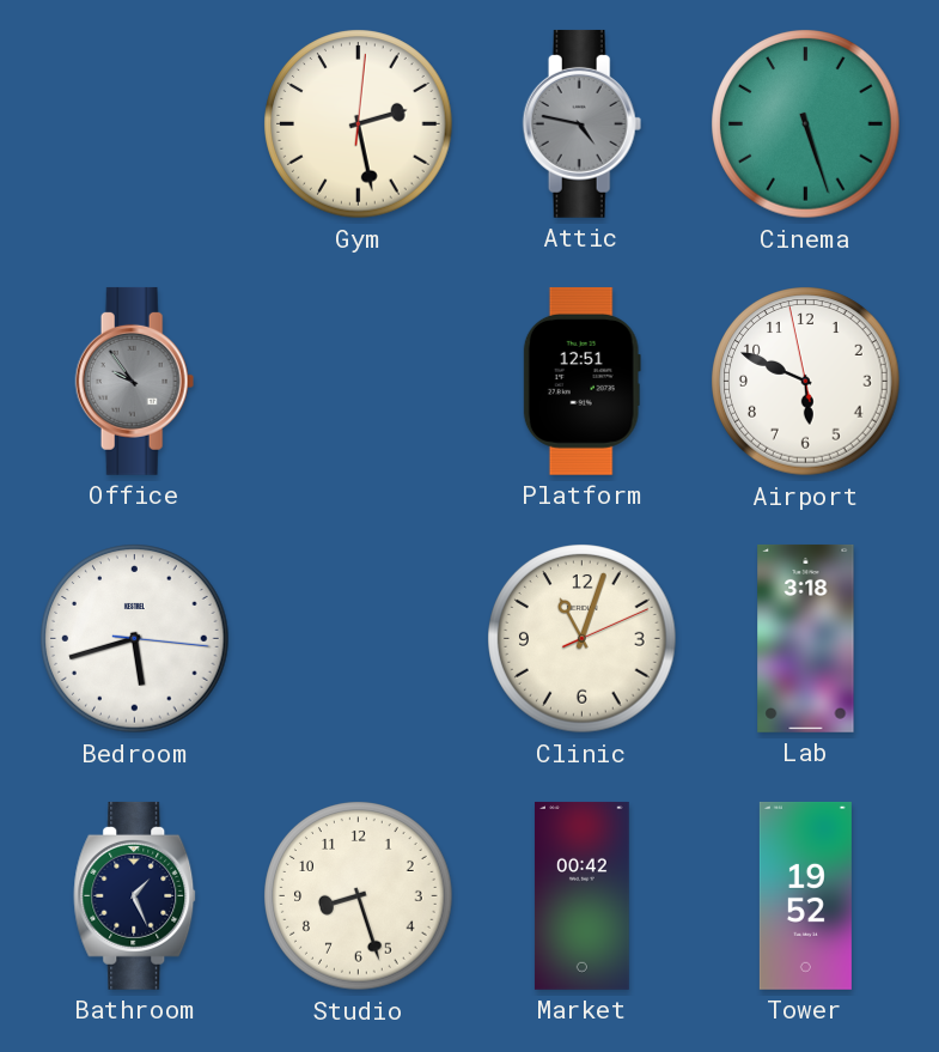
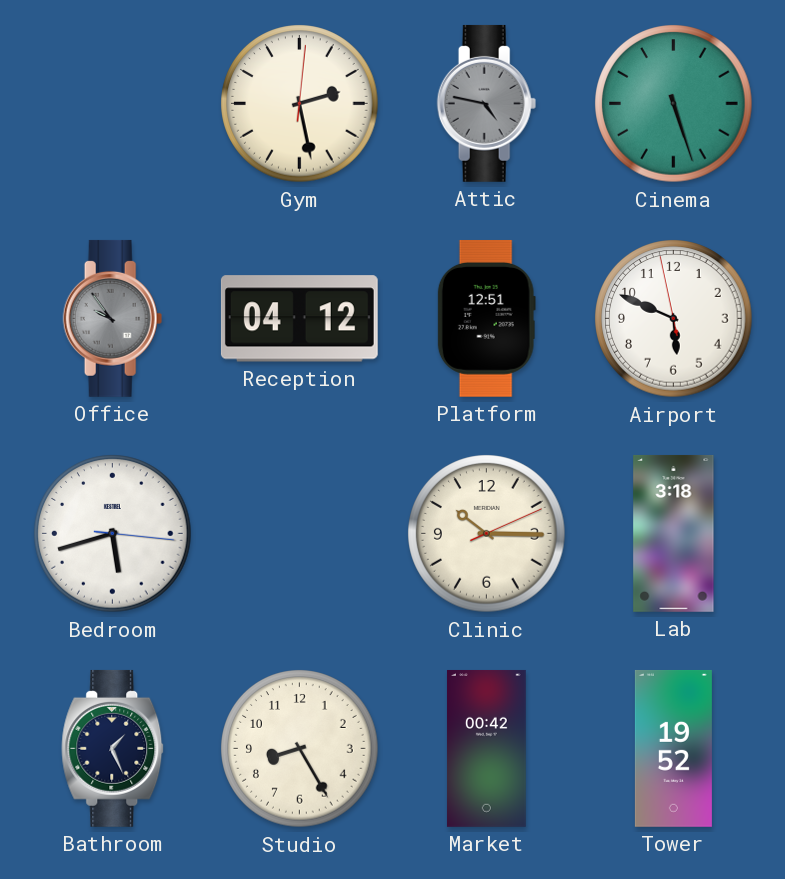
Reception: none -> 04:12
Clinic: 11:03 -> 10:15
Studio: 8:27 -> 8:25
